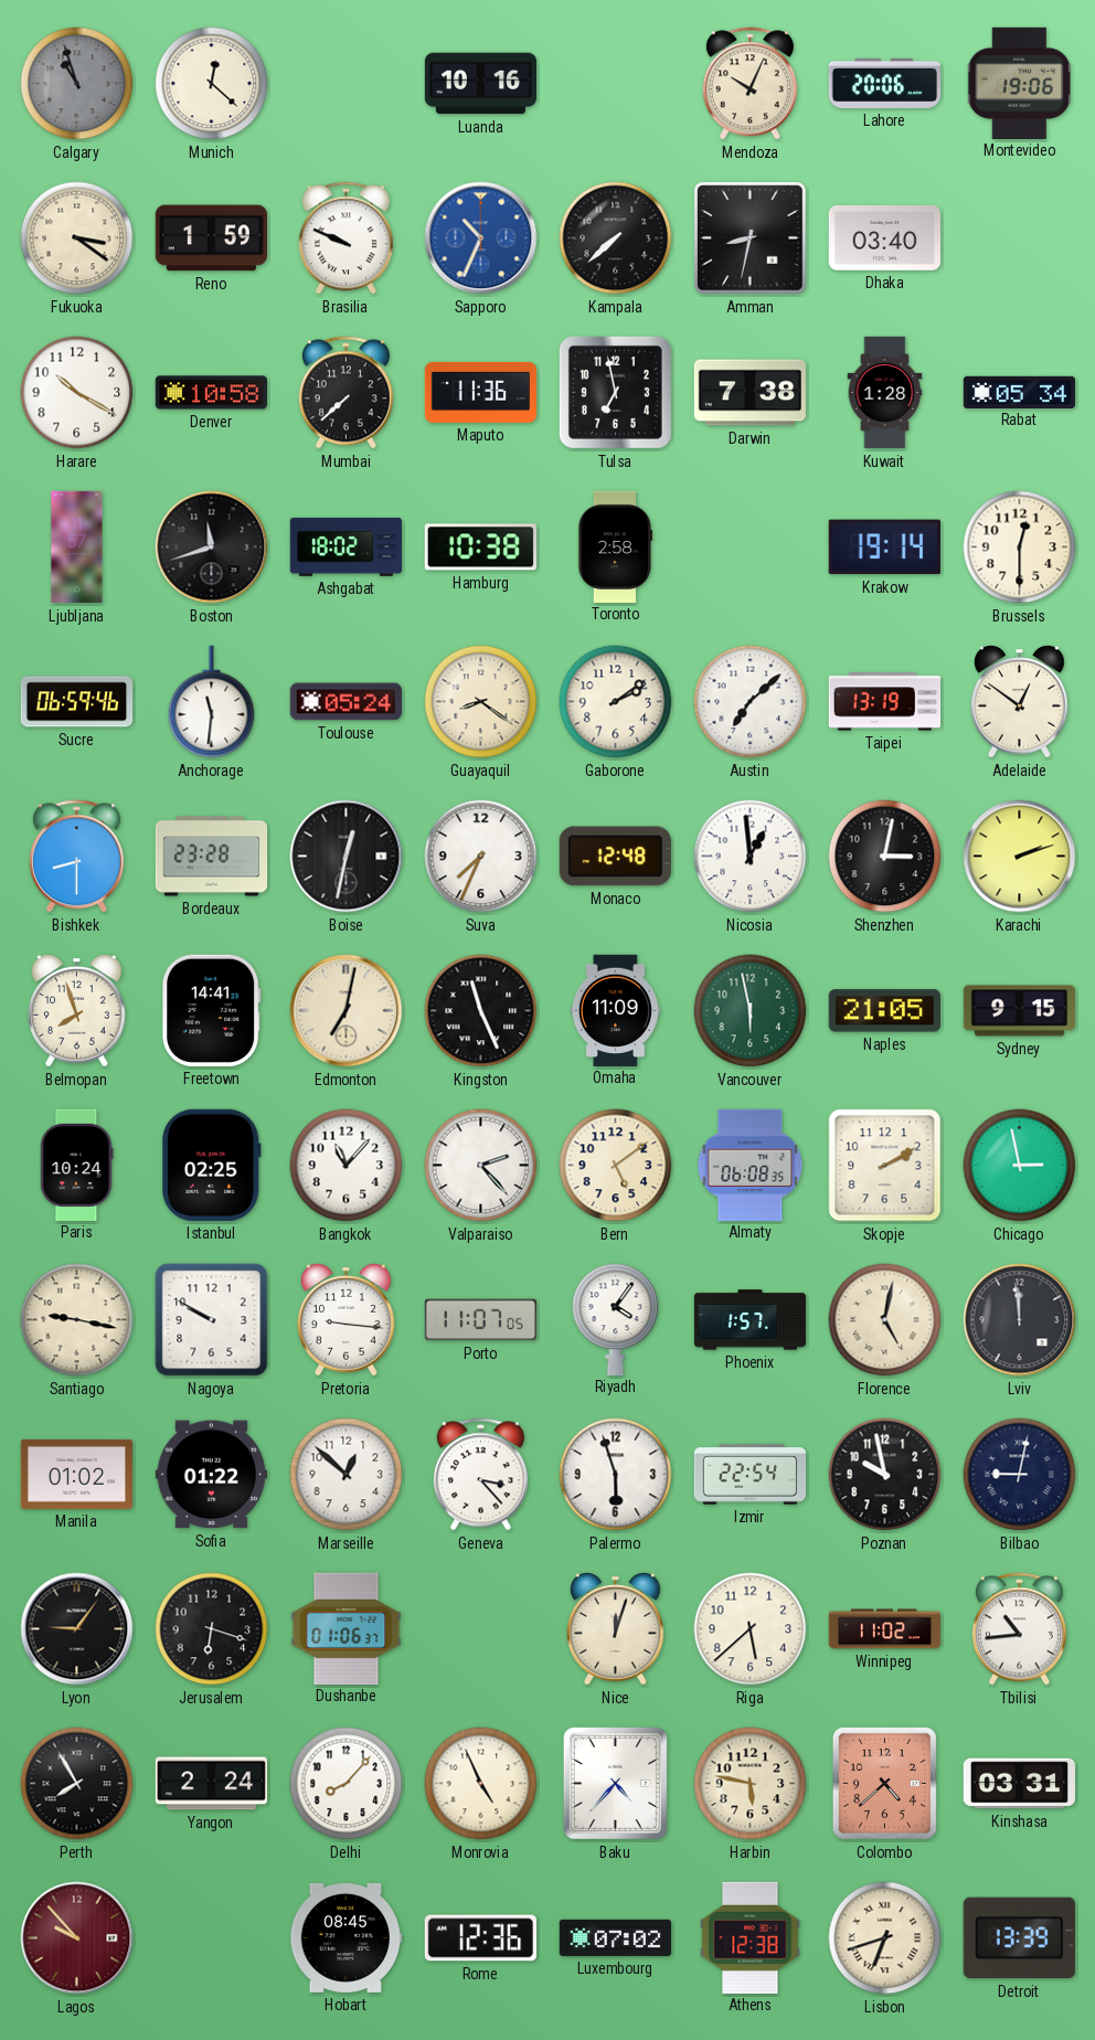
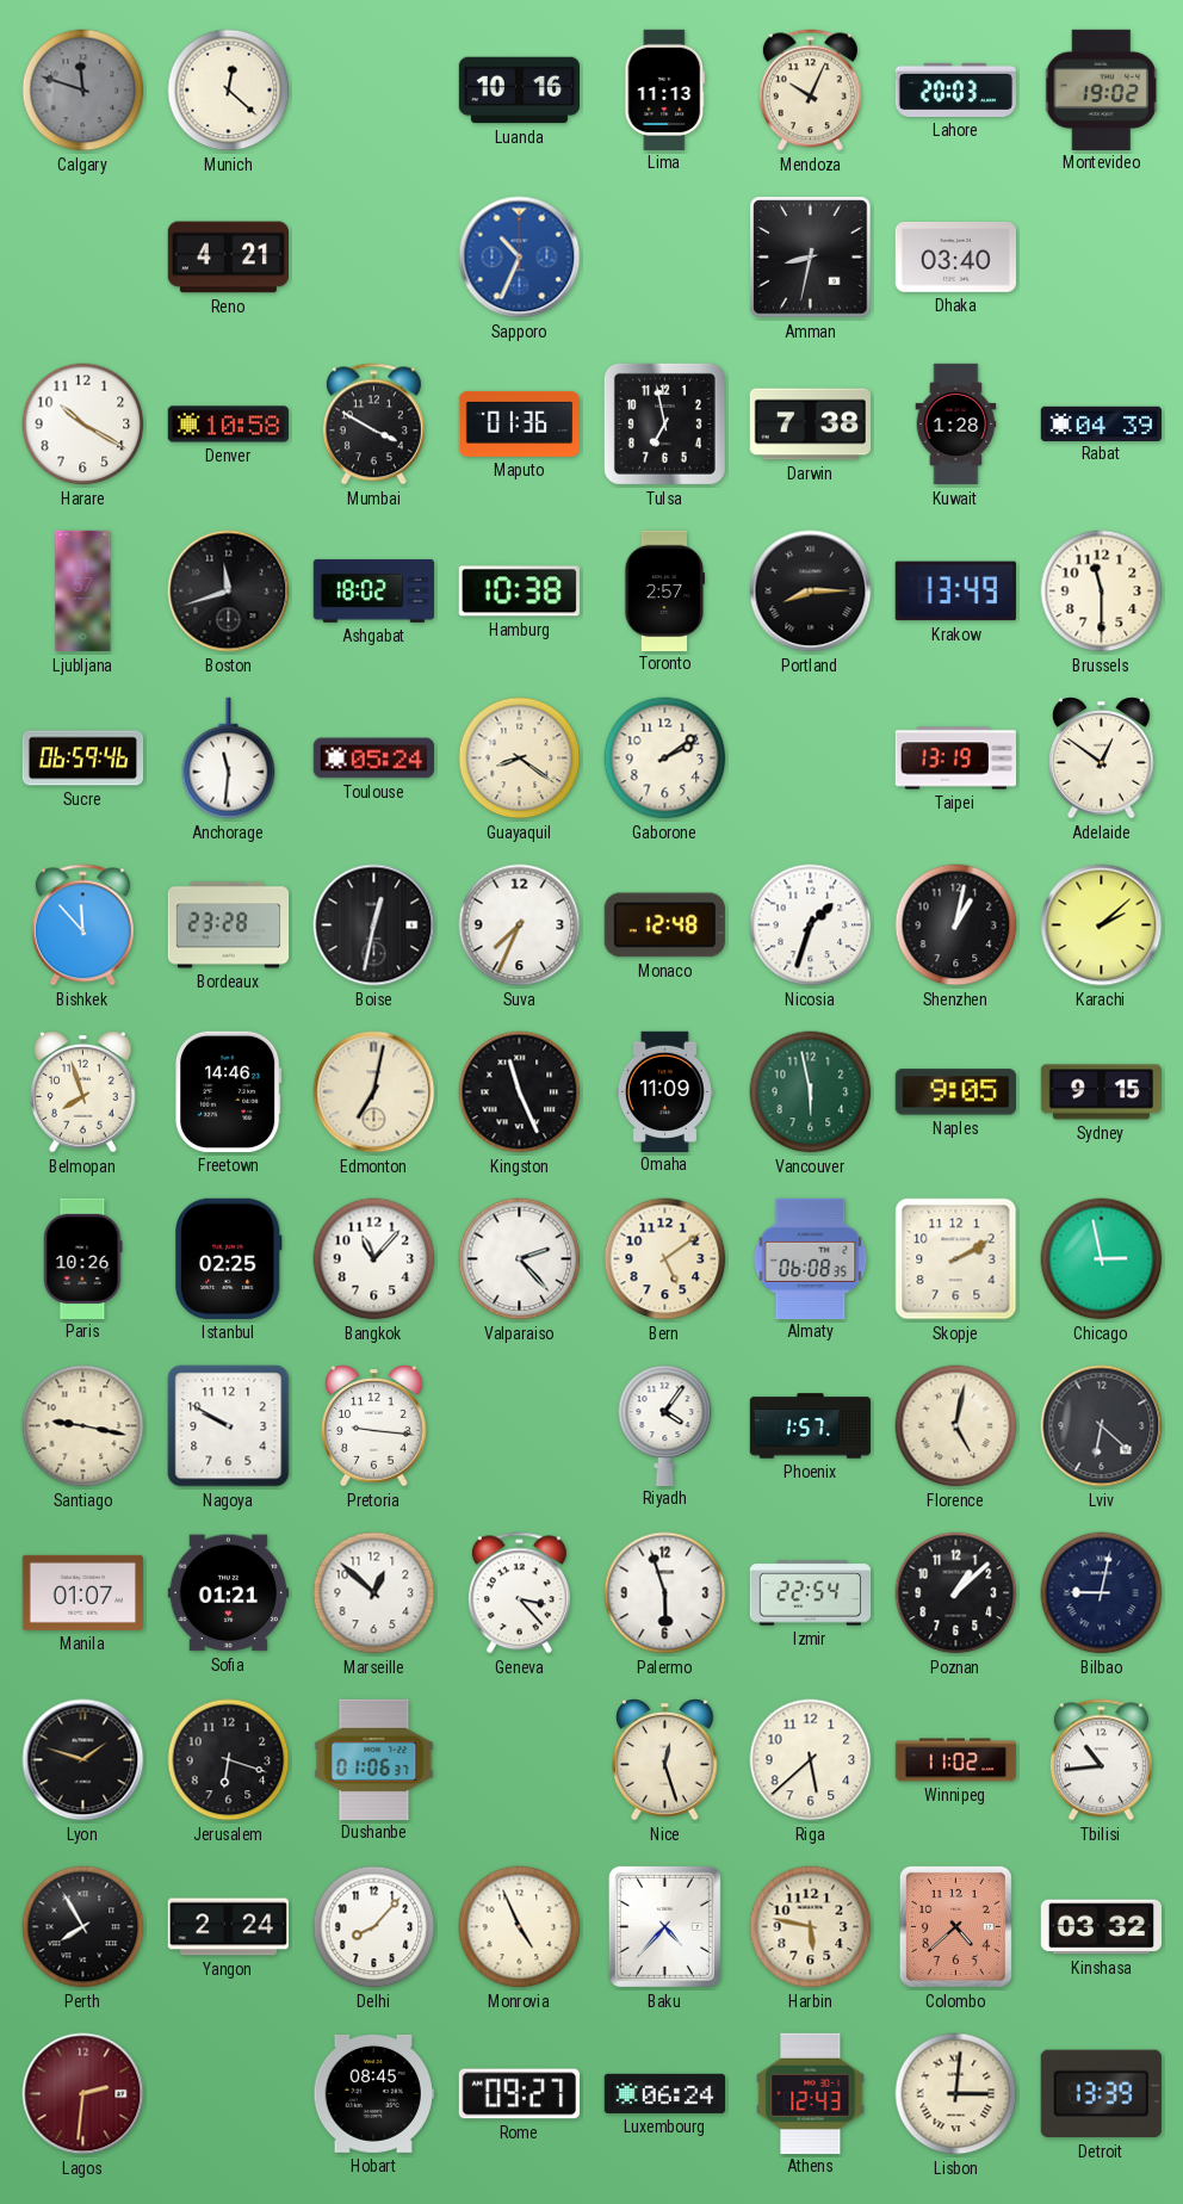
Calgary: 10:57 -> 11:48
Lima: none -> 11:13
Lahore: 20:06 -> 20:03
Montevideo: 19:06 -> 19:02
Fukuoka: 3:21 -> none
Reno: 1:59 -> 4:21
Brasilia: 9:49 -> none
Kampala: 7:38 -> none
Mumbai: 7:38 -> 3:50
Maputo: 11:36 -> 01:36
Rabat: 05:34 -> 04:39
Toronto: 2:58 -> 2:57
Portland: none -> 8:15
Krakow: 19:14 -> 13:49
Brussels: 12:30 -> 11:30
Austin: 7:08 -> none
Bishkek: 8:30 -> 11:53
Nicosia: 12:59 -> 1:33
Shenzhen: 3:02 -> 1:02
Karachi: 2:12 -> 2:08
Freetown: 14:41 -> 14:46
Naples: 21:05 -> 9:05
Paris: 10:24 -> 10:26
Porto: 11:07 -> none
Lviv: 11:59 -> 6:22
Manila: 01:02 -> 01:07
Sofia: 01:22 -> 01:21
Poznan: 9:58 -> 1:08
Lyon: 9:06 -> 1:48
Nice: 12:03 -> 12:27
Kinshasa: 03:31 -> 03:32
Lagos: 9:53 -> 2:31
Rome: 12:36 -> 09:27
Luxembourg: 07:02 -> 06:24
Athens: 12:38 -> 12:43
Lisbon: 6:42 -> 3:01
